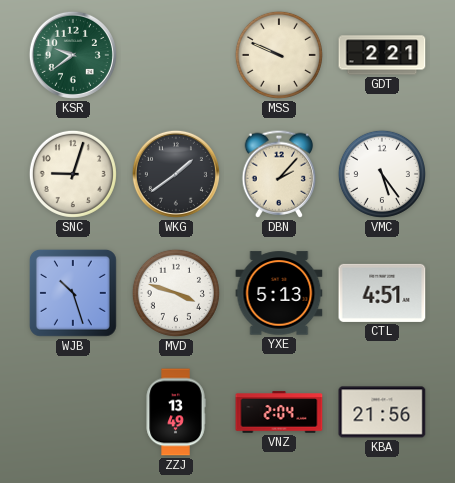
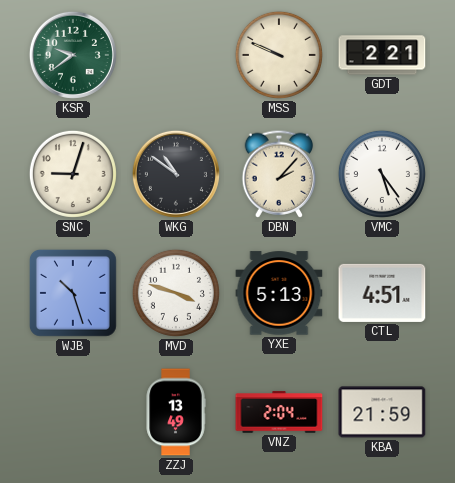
WKG: 1:39 -> 10:51
KBA: 21:56 -> 21:59
